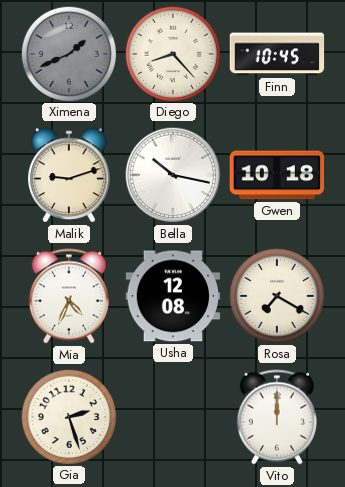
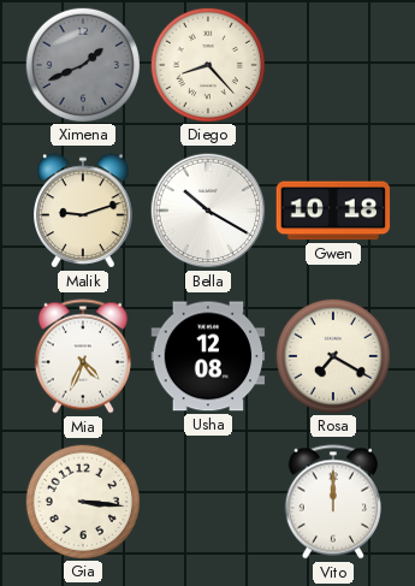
Finn: 10:45 -> none
Bella: 10:17 -> 10:20
Gia: 2:27 -> 3:16
